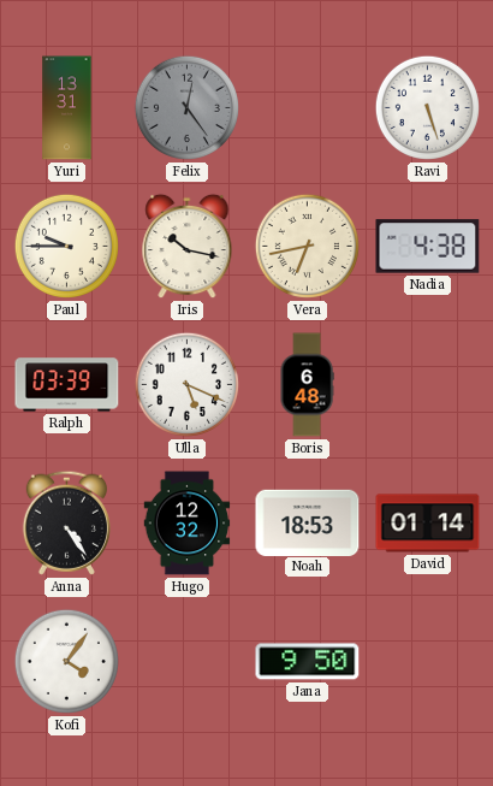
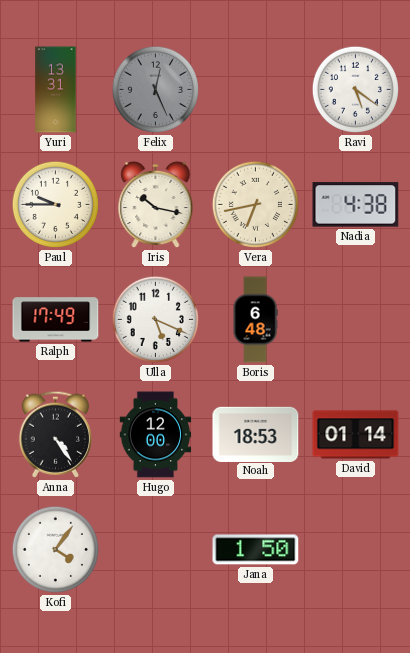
Felix: 12:24 -> 12:26
Ravi: 5:27 -> 5:21
Ralph: 03:39 -> 17:49
Hugo: 12:32 -> 12:00
Jana: 9:50 -> 1:50
